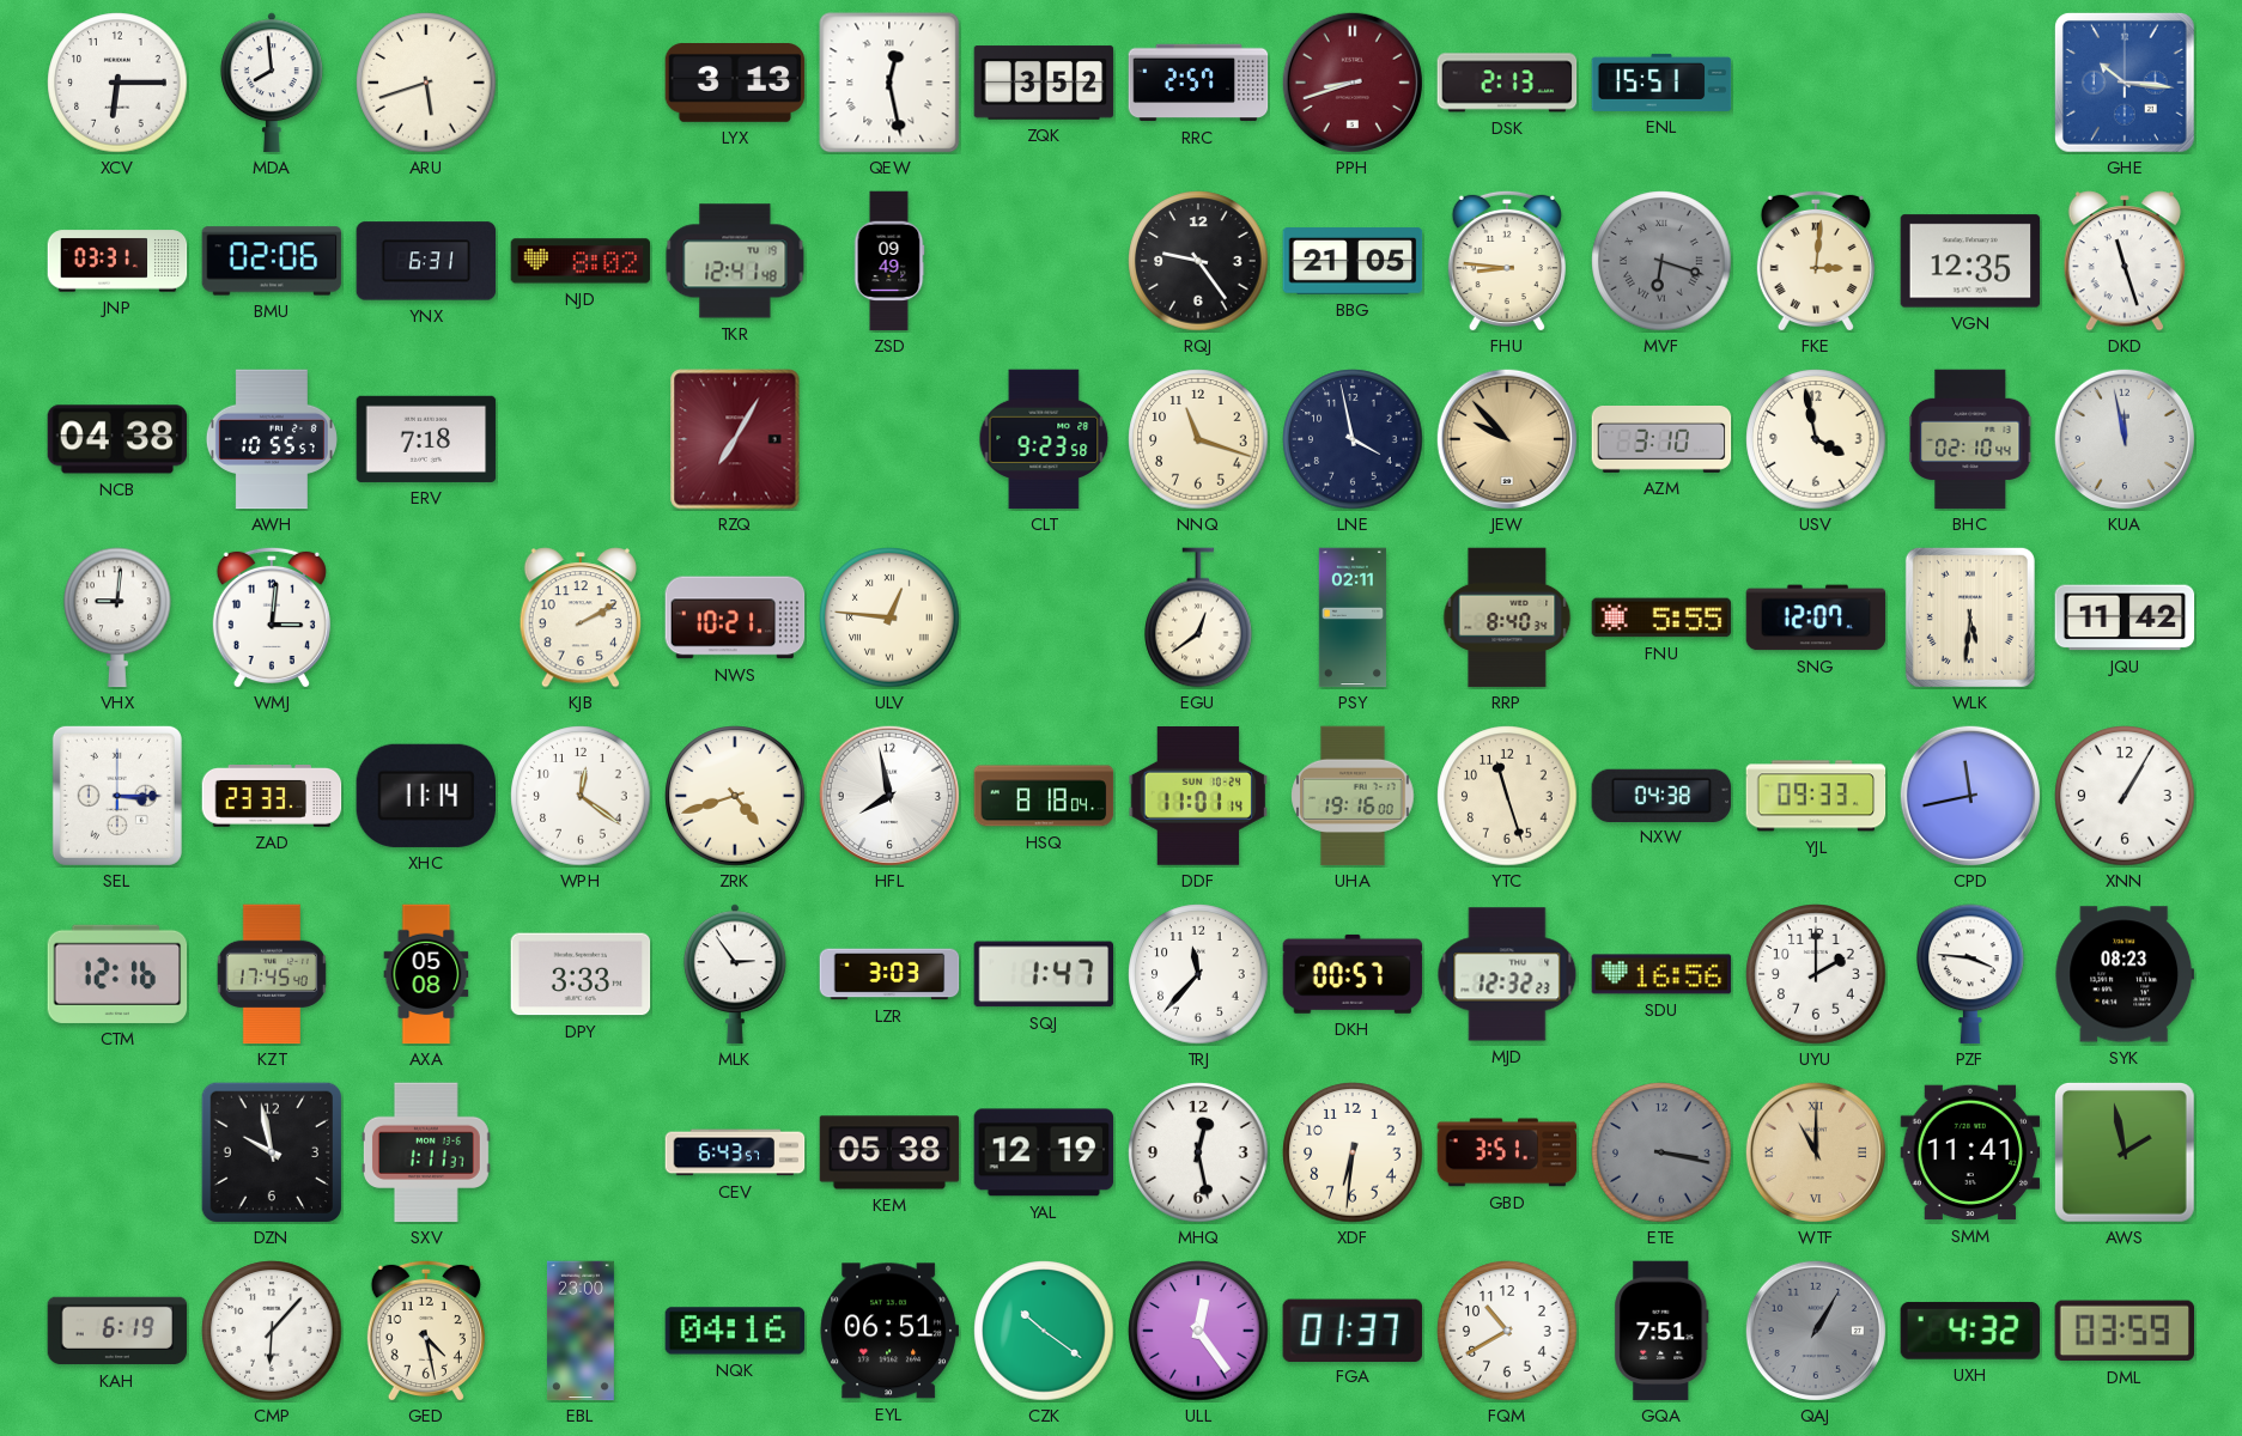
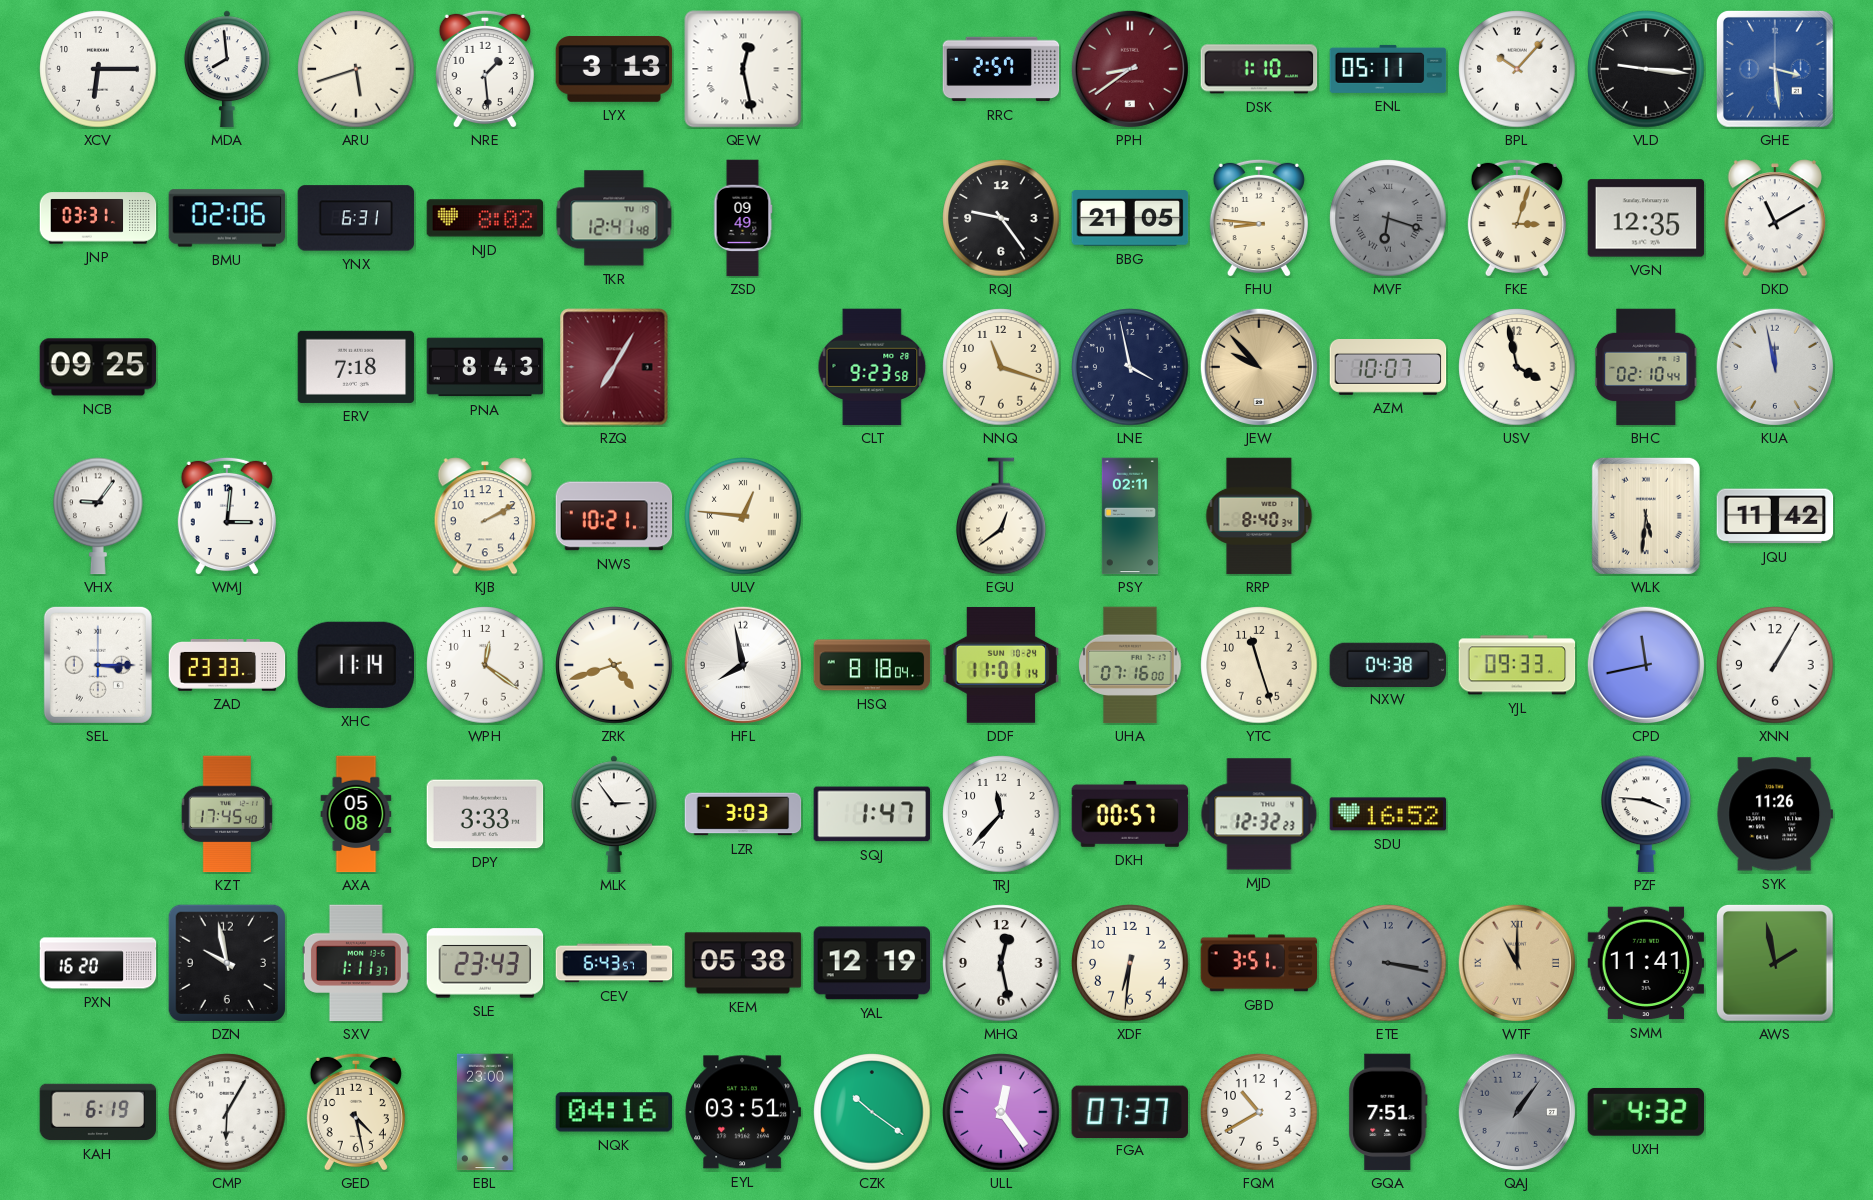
NRE: none -> 1:29
ZQK: 3:52 -> none
PPH: 8:42 -> 8:39
DSK: 2:13 -> 1:10
ENL: 15:51 -> 05:11
BPL: none -> 10:07
VLD: none -> 9:16
GHE: 10:16 -> 3:29
FKE: 3:01 -> 3:03
DKD: 11:27 -> 11:10
NCB: 04:38 -> 09:25
AWH: 10:55 -> none
PNA: none -> 8:43
AZM: 3:10 -> 10:07
VHX: 9:01 -> 9:06
FNU: 5:55 -> none
SNG: 12:07 -> none
UHA: 19:16 -> 07:16
CTM: 12:16 -> none
SDU: 16:56 -> 16:52
UYU: 2:00 -> none
SYK: 08:23 -> 11:26
PXN: none -> 16:20
SLE: none -> 23:43
CMP: 6:07 -> 6:05
EYL: 06:51 -> 03:51
FGA: 01:37 -> 07:37
QAJ: 1:05 -> 1:06
DML: 03:59 -> none
